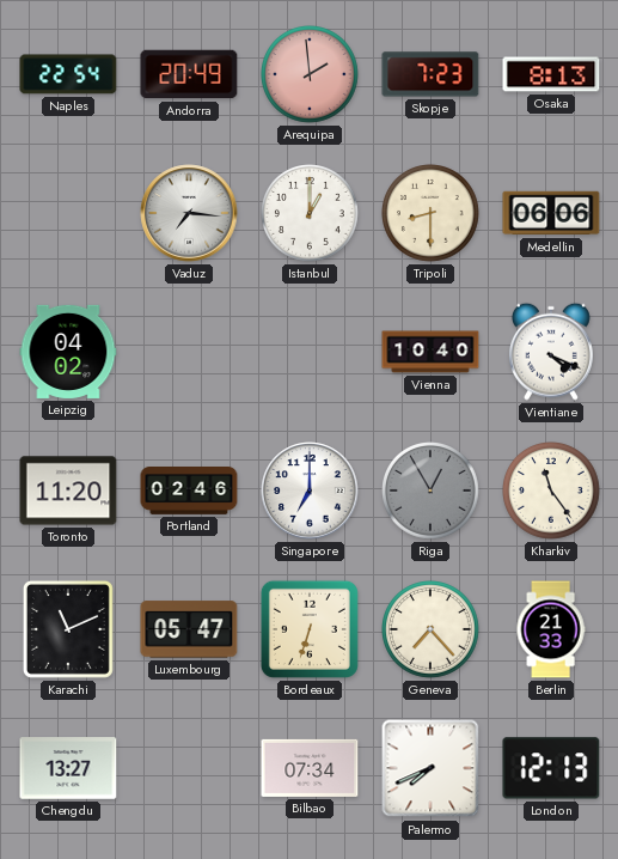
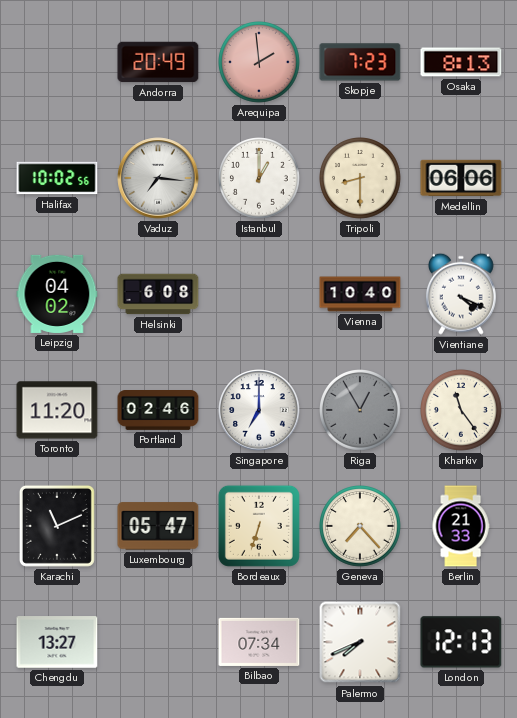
Naples: 22:54 -> none
Halifax: none -> 10:02
Helsinki: none -> 6:08
